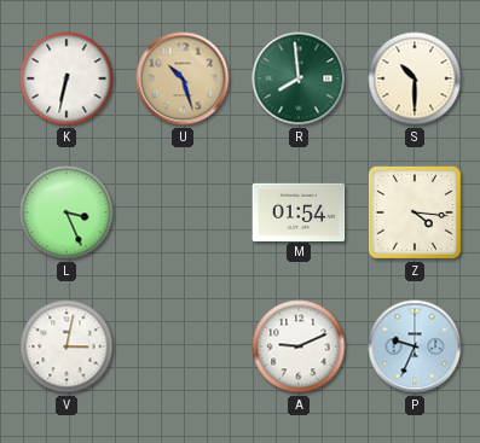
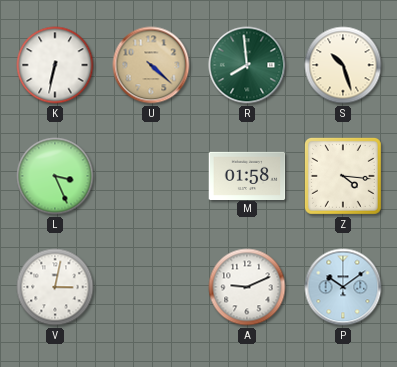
U: 10:27 -> 4:22
S: 10:30 -> 10:27
M: 01:54 -> 01:58
P: 9:34 -> 10:09
